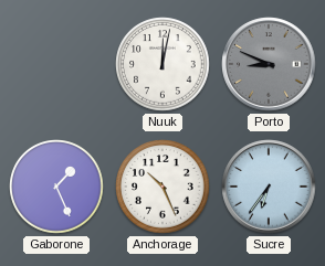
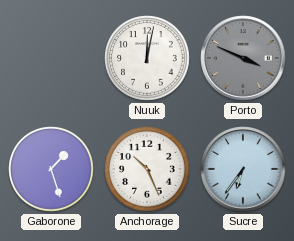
Porto: 8:49 -> 3:49
Gaborone: 1:26 -> 1:27
